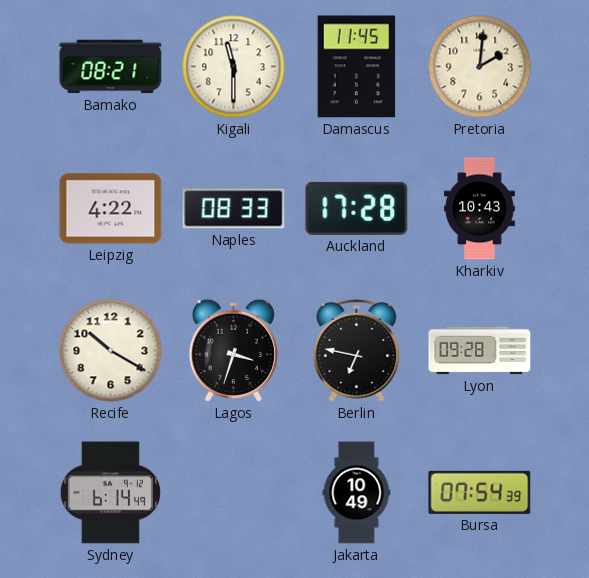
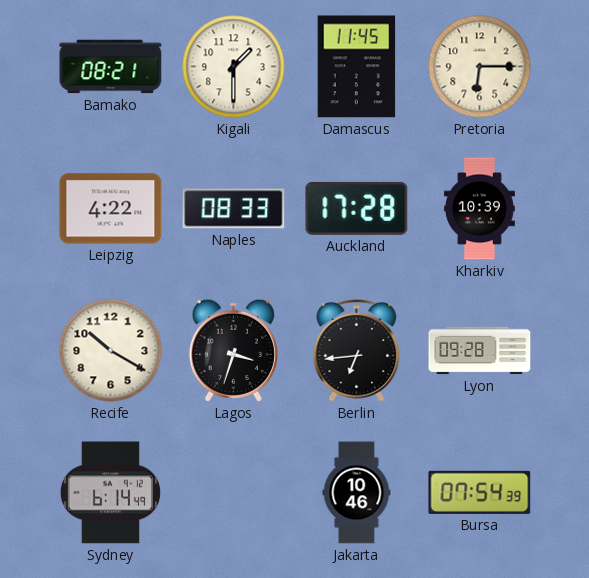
Kigali: 11:30 -> 1:30
Pretoria: 2:01 -> 6:15
Kharkiv: 10:43 -> 10:39
Berlin: 6:47 -> 6:44
Jakarta: 10:49 -> 10:46
